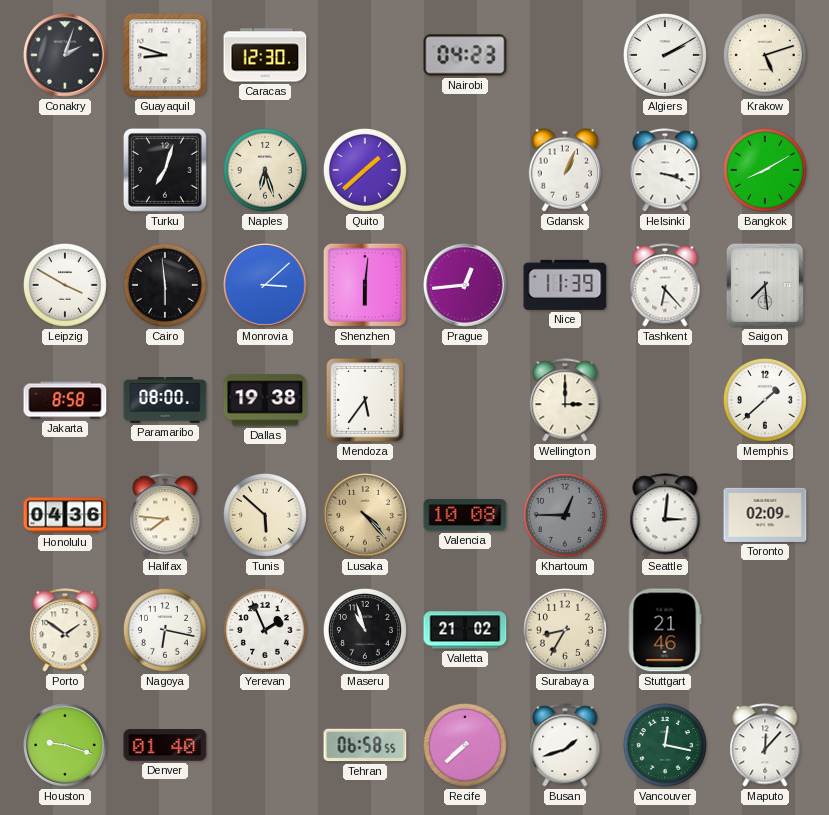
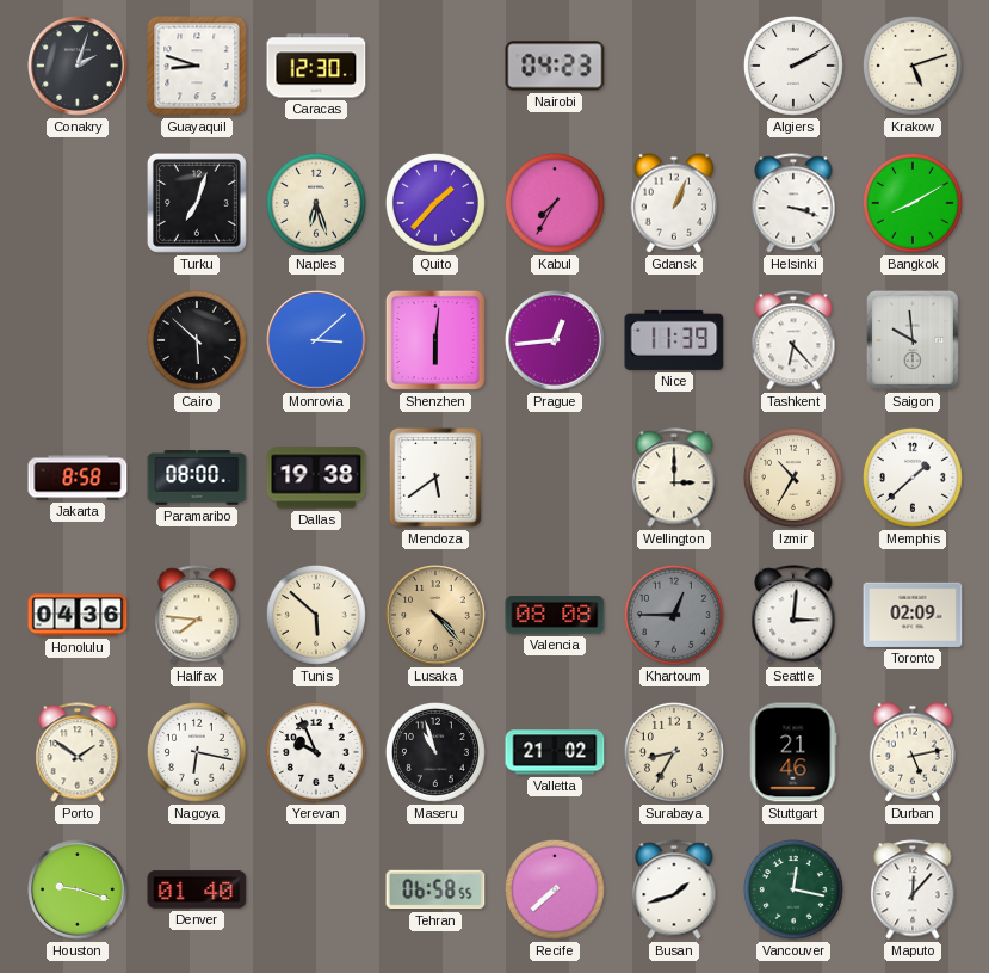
Quito: 1:38 -> 1:37
Kabul: none -> 7:35
Leipzig: 3:50 -> none
Cairo: 5:59 -> 5:52
Saigon: 7:29 -> 9:59
Mendoza: 5:36 -> 5:39
Izmir: none -> 10:35
Valencia: 10:08 -> 08:08
Yerevan: 1:56 -> 9:56
Durban: none -> 5:13
